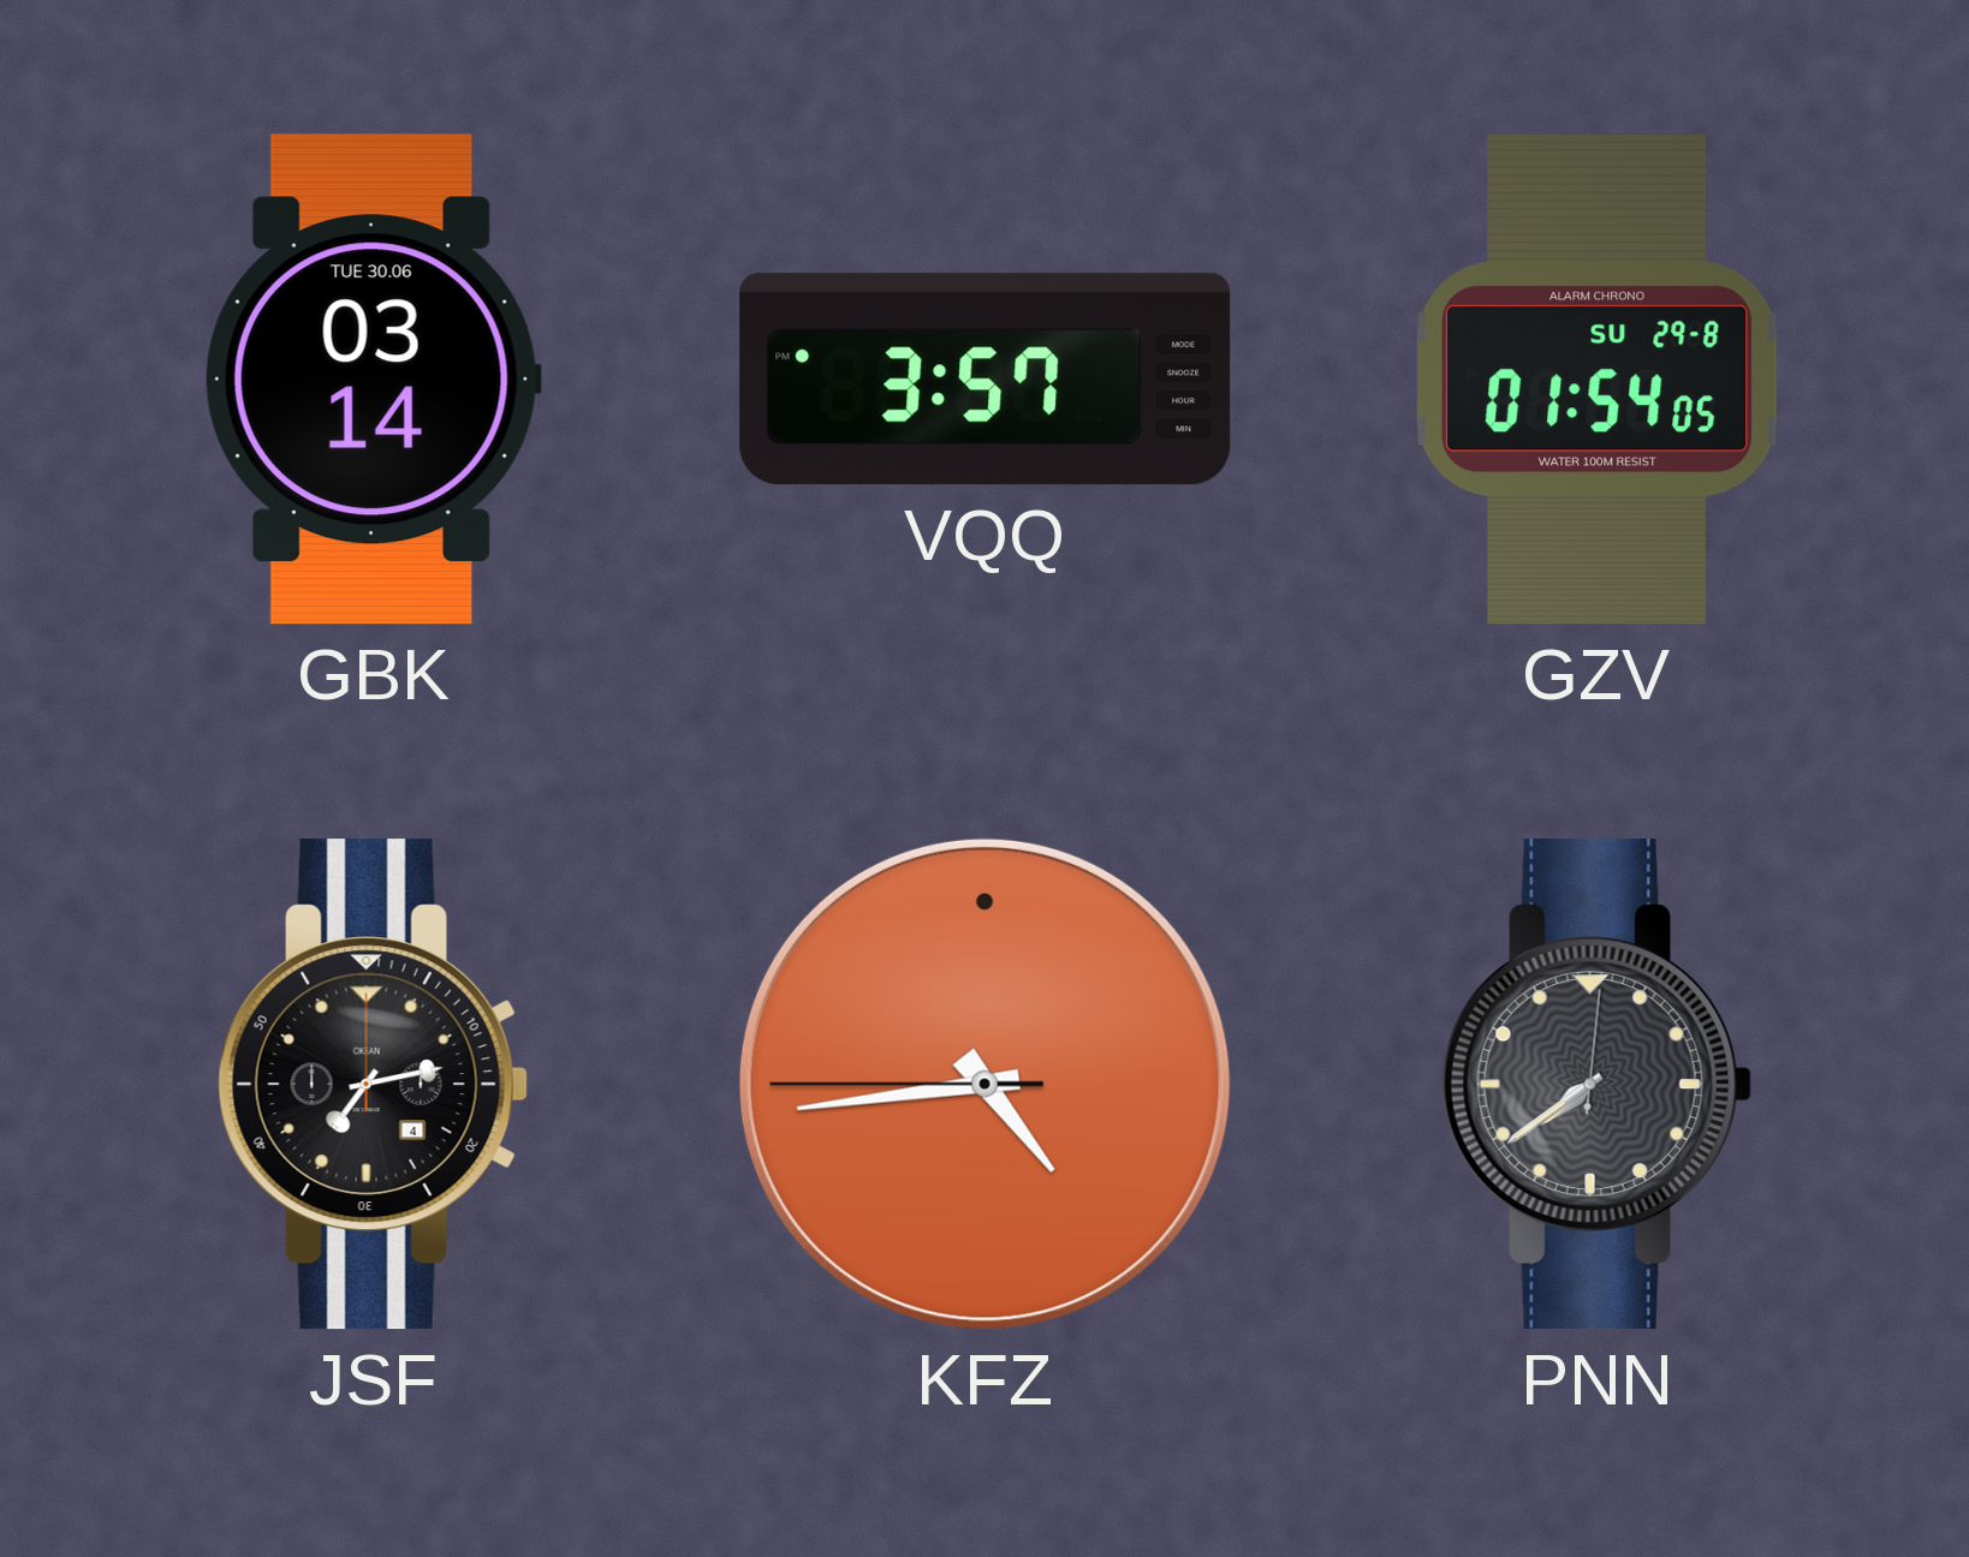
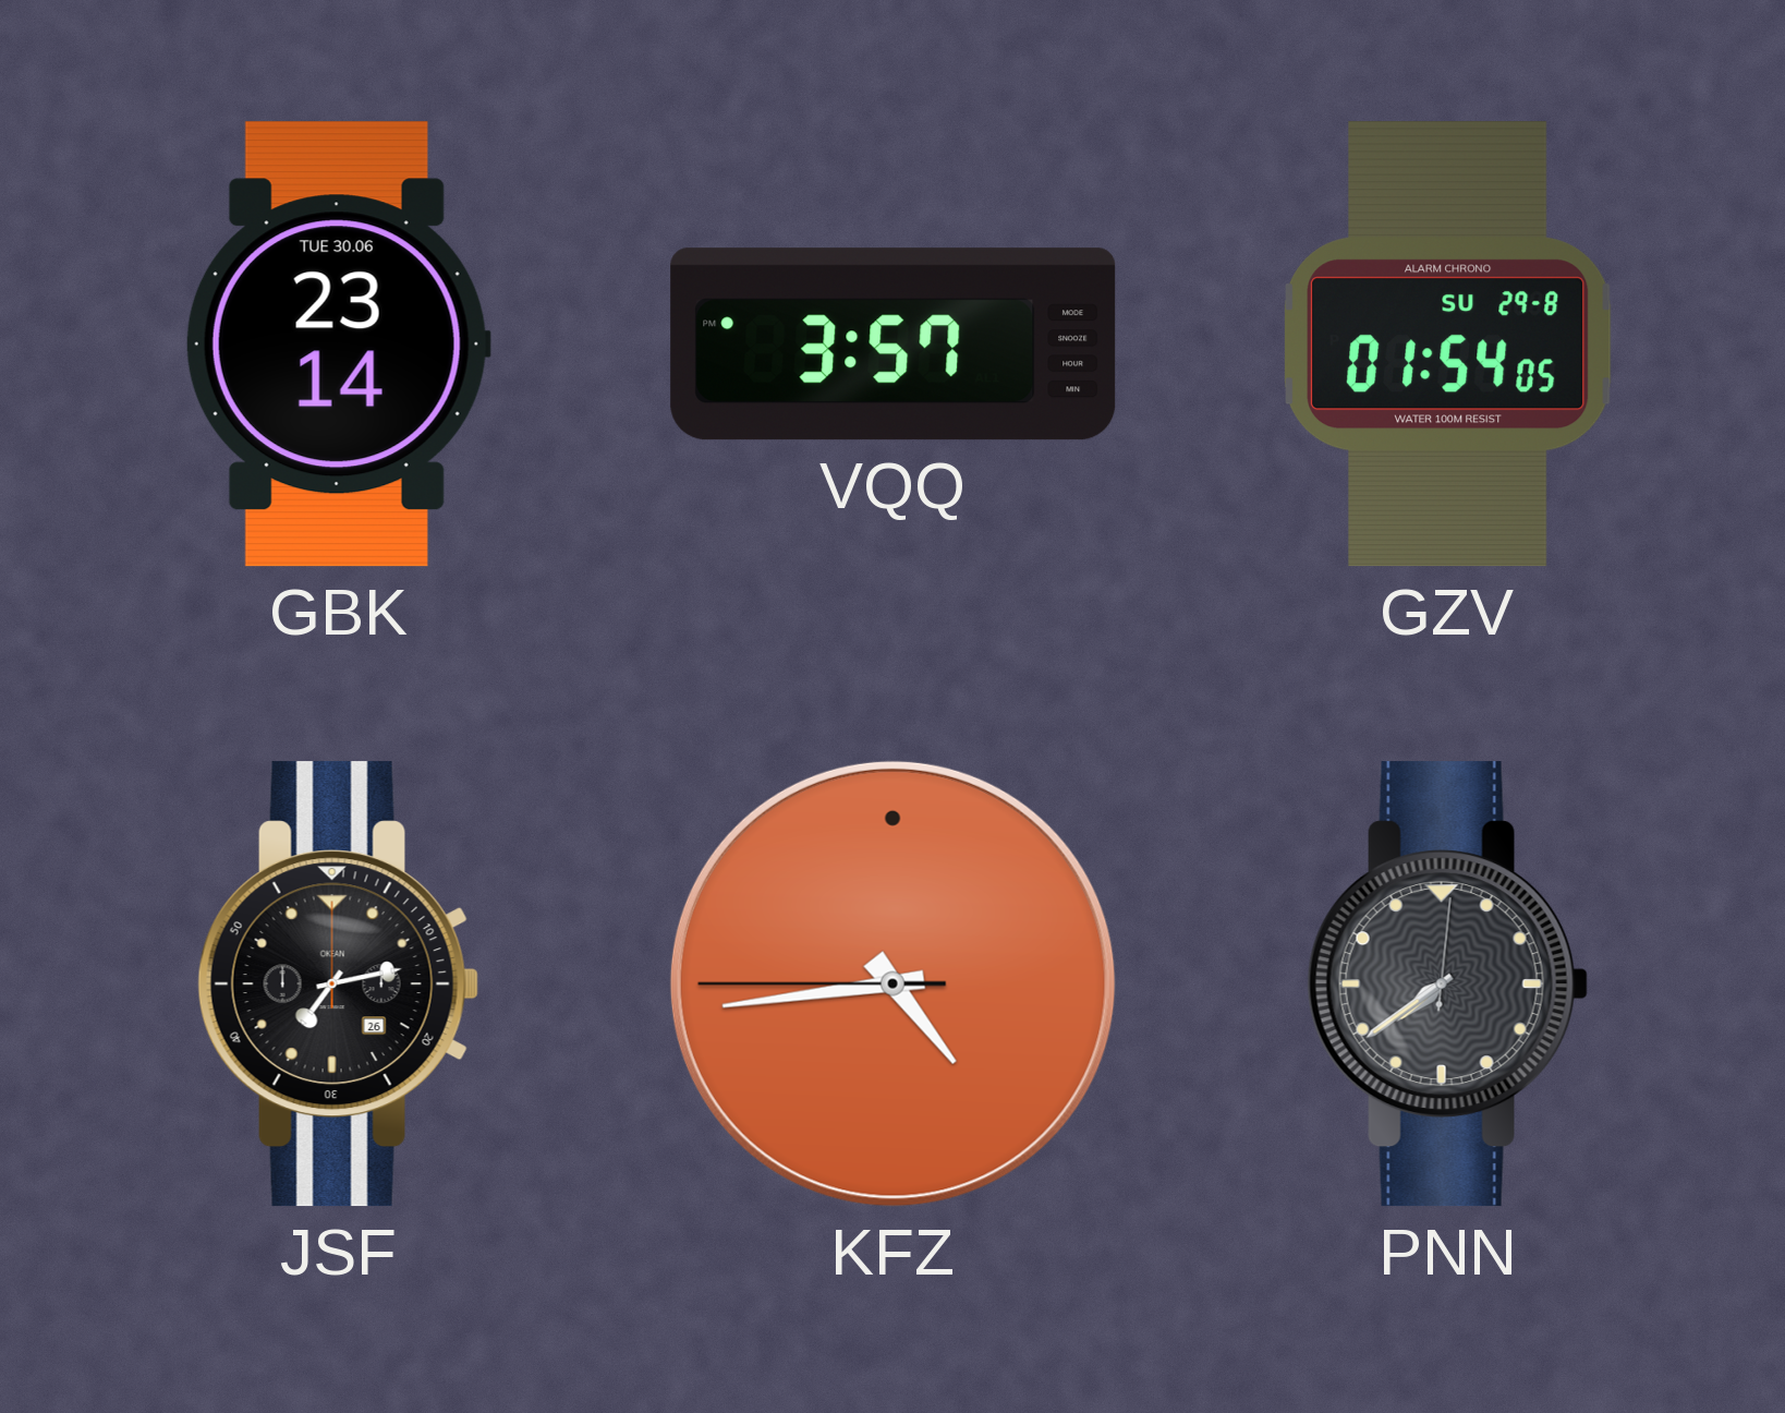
GBK: 03:14 -> 23:14
JSF date: 4 -> 26
